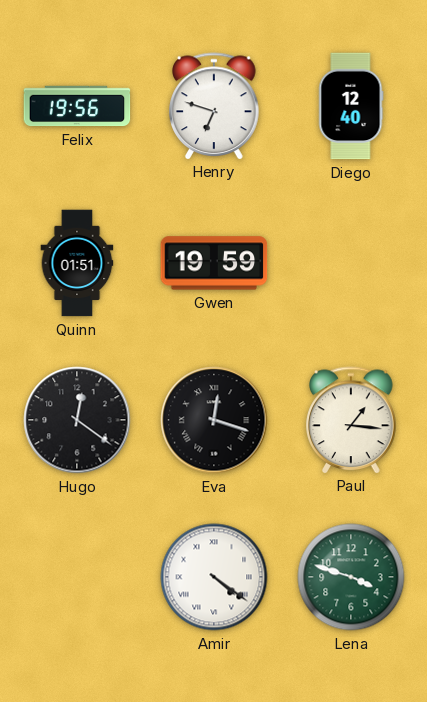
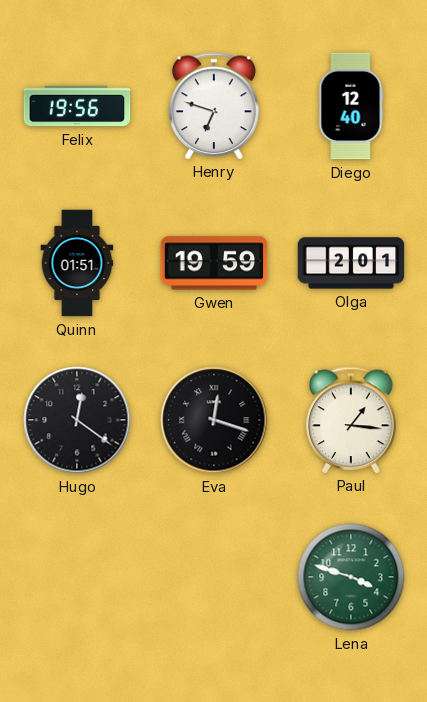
Olga: none -> 2:01
Amir: 4:21 -> none
